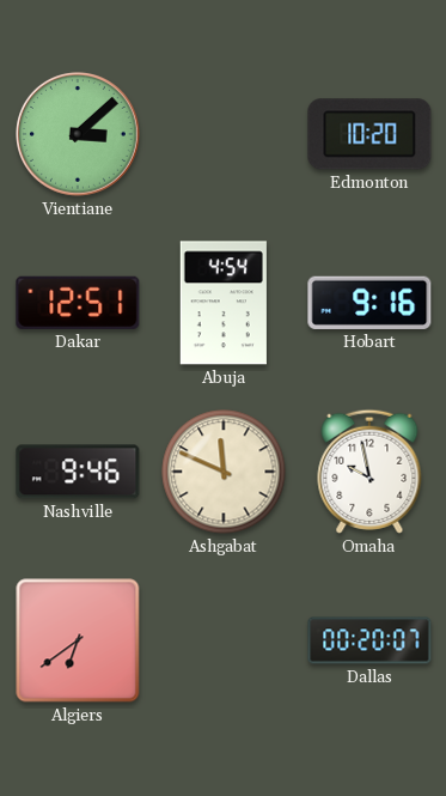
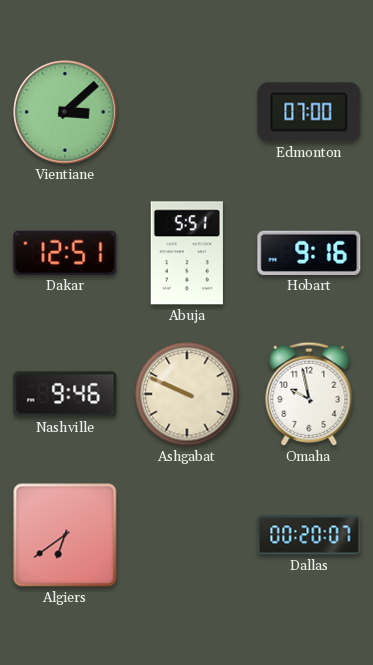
Edmonton: 10:20 -> 07:00
Abuja: 4:54 -> 5:51
Ashgabat: 11:49 -> 9:49
